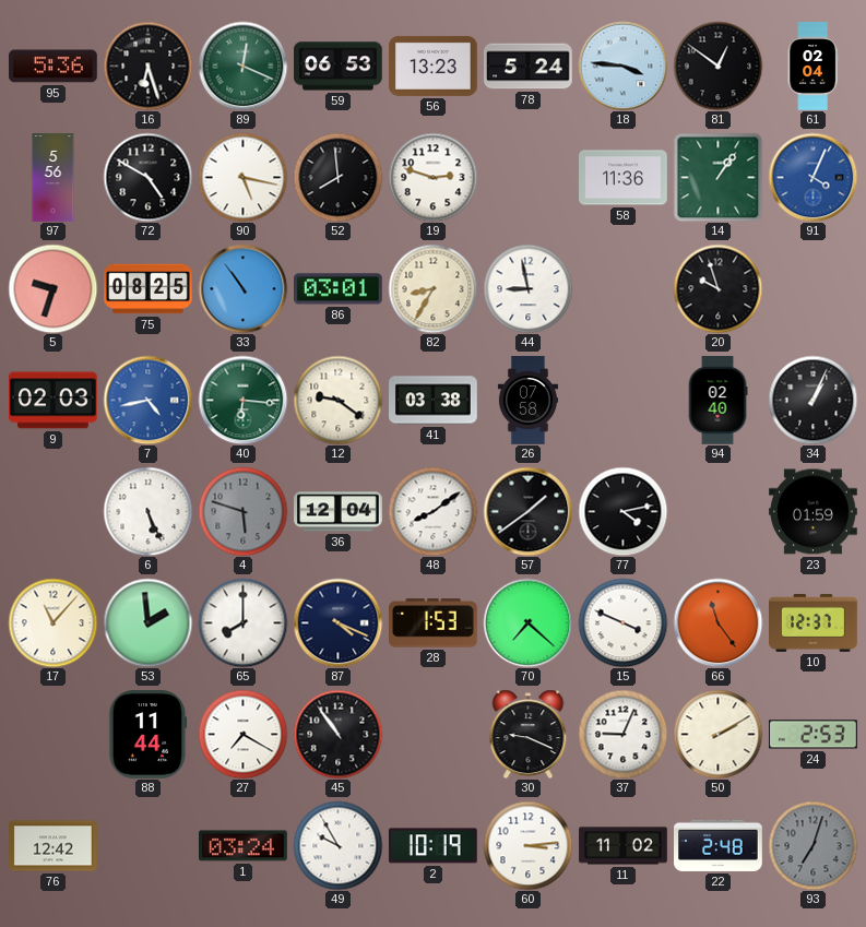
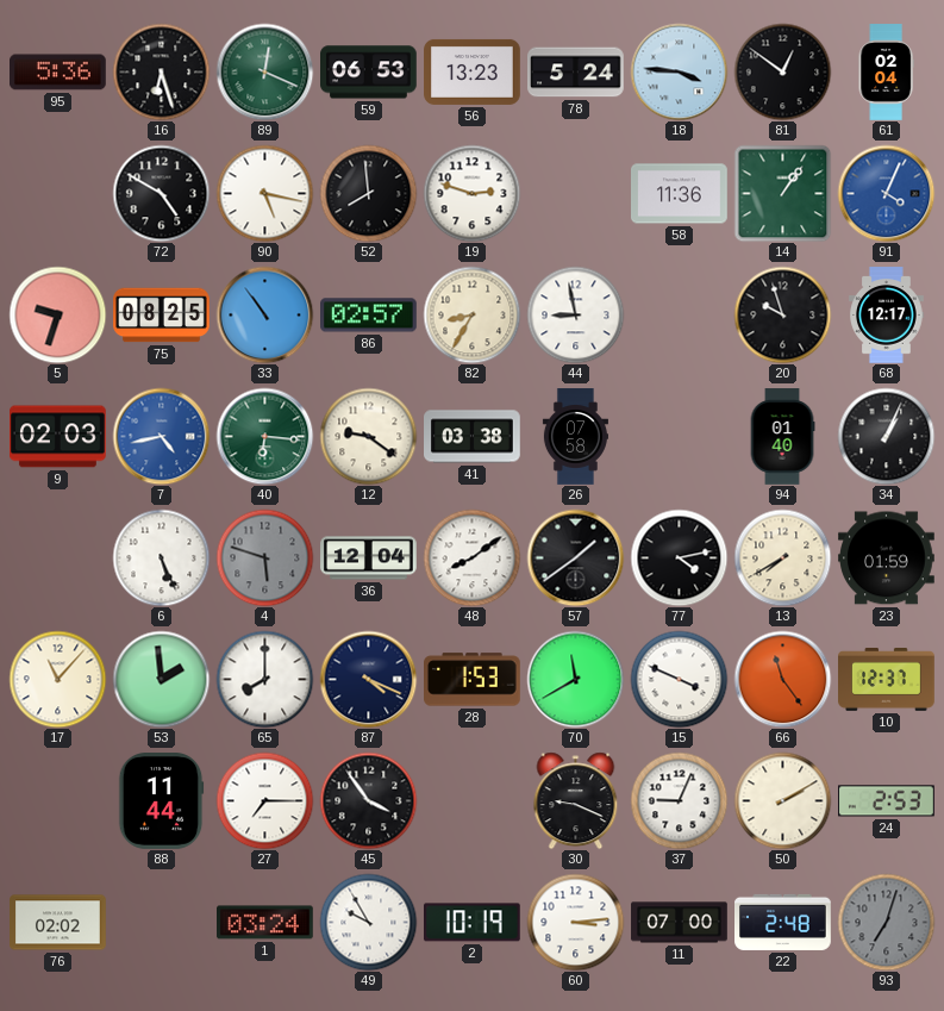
97: 5:56 -> none
86: 03:01 -> 02:57
68: none -> 12:17
94: 02:40 -> 01:40
13: none -> 7:40
70: 7:22 -> 11:40
27: 7:20 -> 7:15
45: 10:54 -> 3:54
76: 12:42 -> 02:02
11: 11:02 -> 07:00
